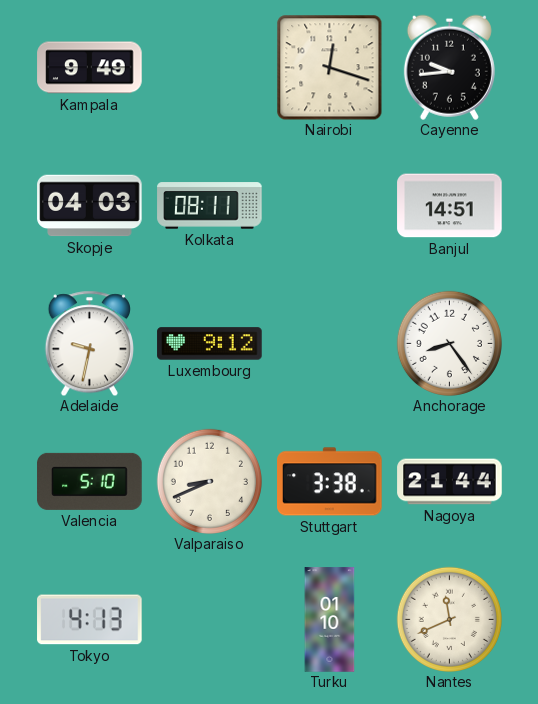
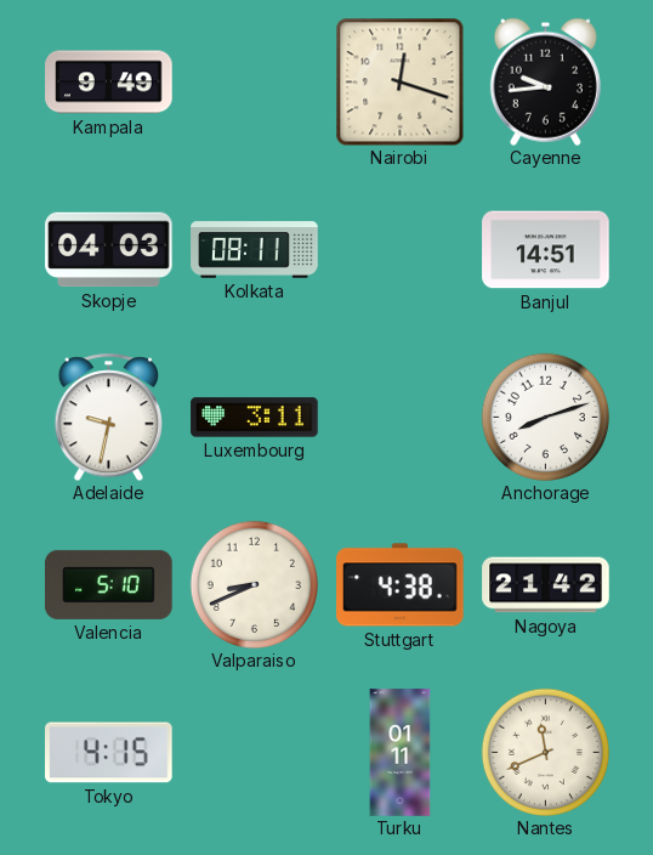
Luxembourg: 9:12 -> 3:11
Anchorage: 8:24 -> 8:12
Stuttgart: 3:38 -> 4:38
Nagoya: 21:44 -> 21:42
Tokyo: 4:13 -> 4:15
Turku: 01:10 -> 01:11
